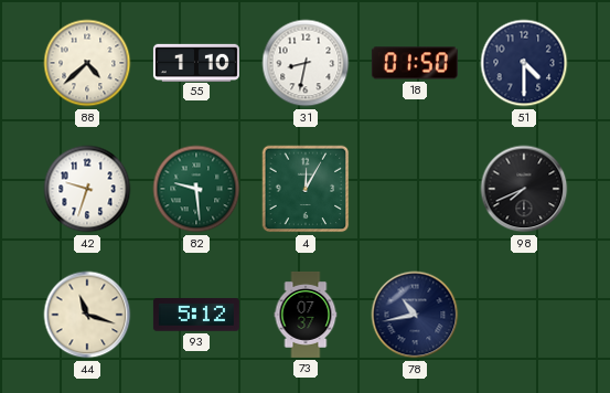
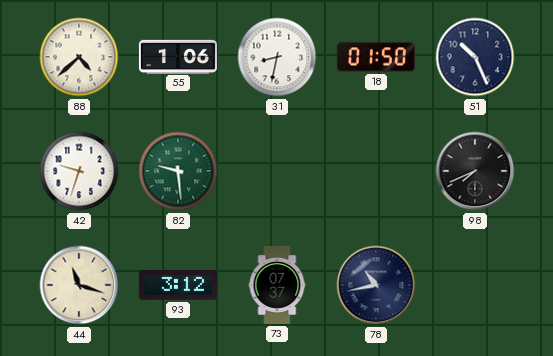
55: 1:10 -> 1:06
51: 4:30 -> 10:26
4: 12:05 -> none
93: 5:12 -> 3:12
